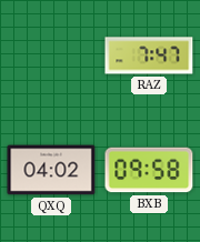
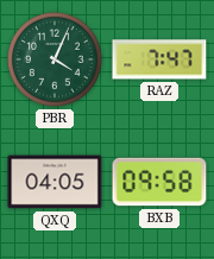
PBR: none -> 4:04
QXQ: 04:02 -> 04:05
